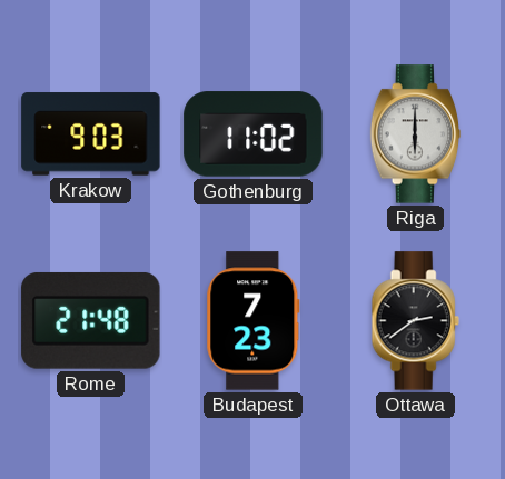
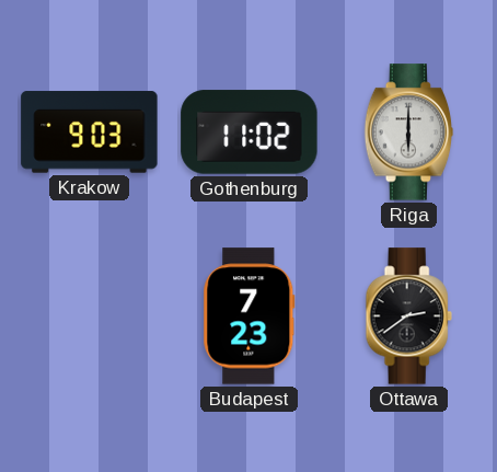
Rome: 21:48 -> none
